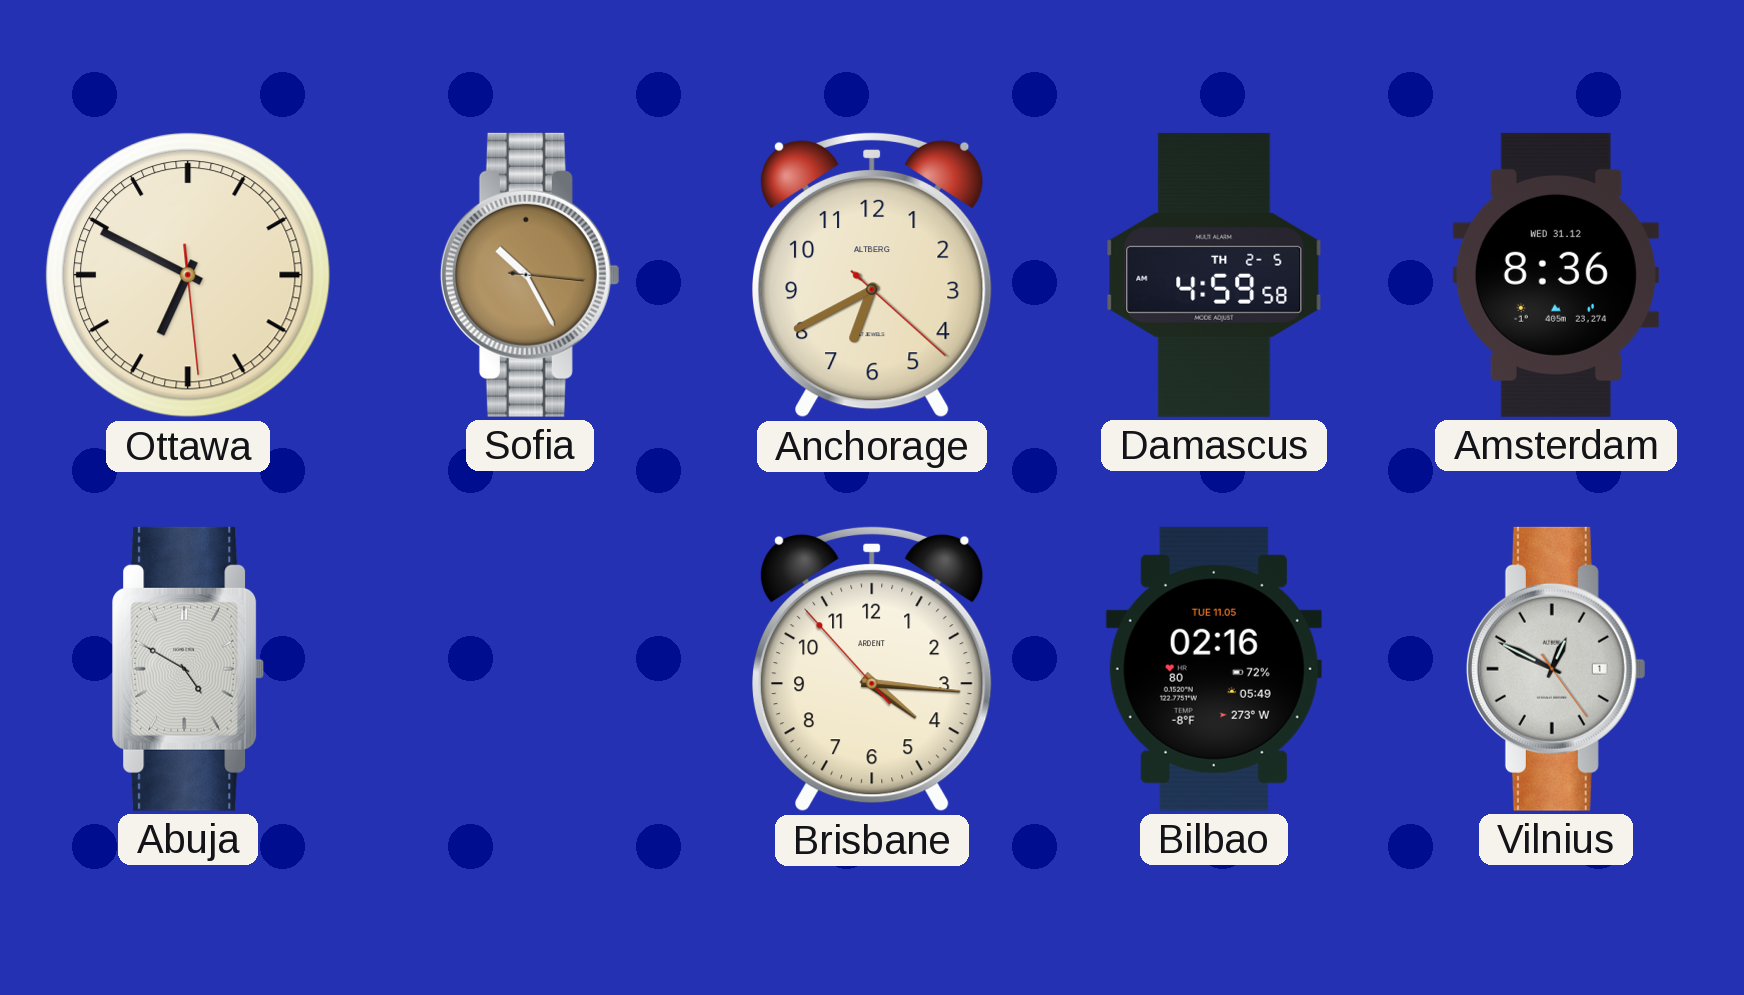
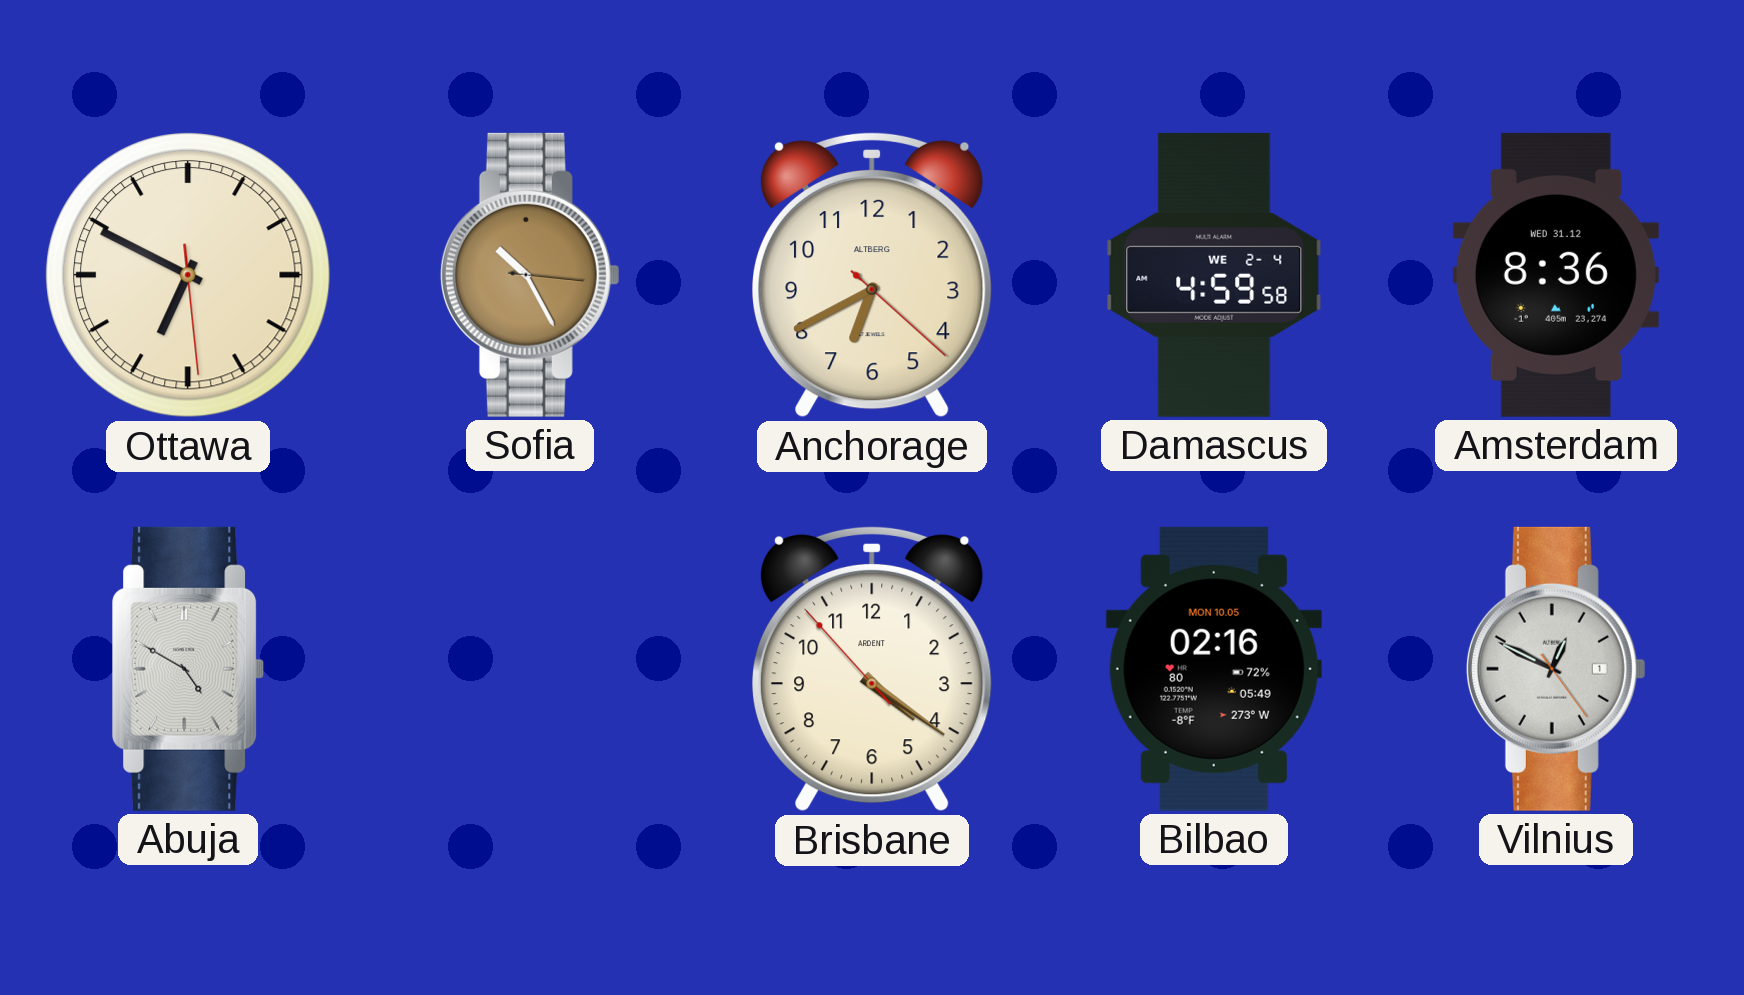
Damascus date: TH 2-5 -> WE 2-4
Brisbane: 4:15 -> 4:20
Bilbao date: TUE 11.05 -> MON 10.05
